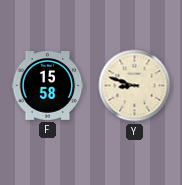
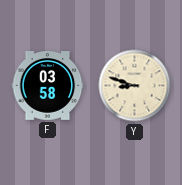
F: 15:58 -> 03:58
